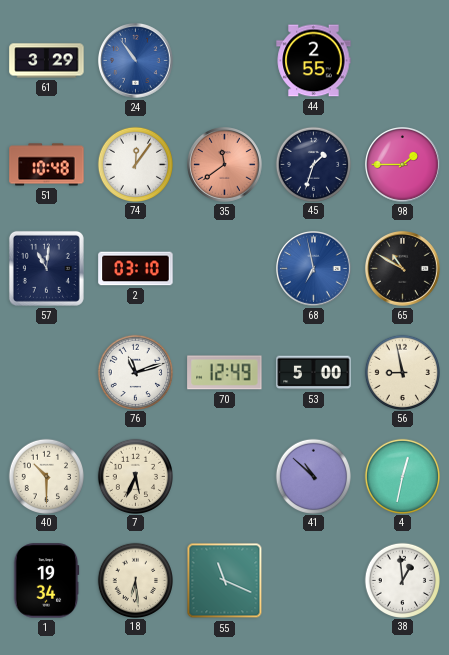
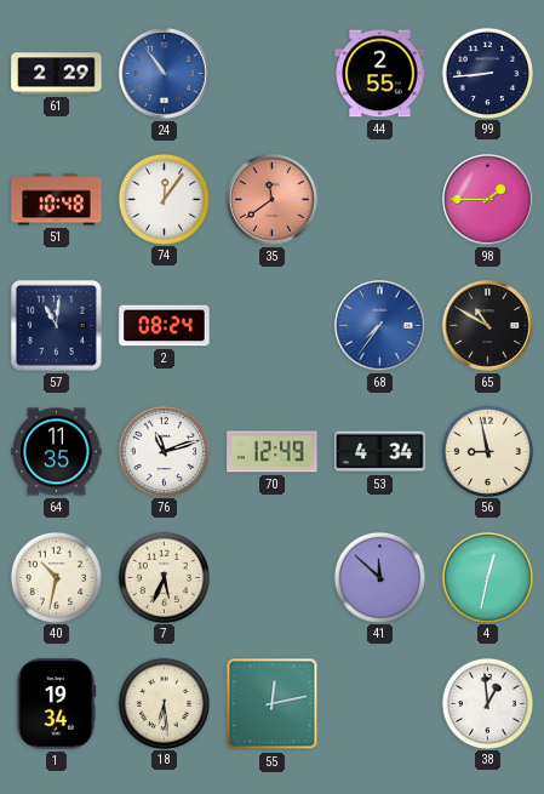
61: 3:29 -> 2:29
99: none -> 8:44
45: 1:33 -> none
2: 03:10 -> 08:24
68: 6:58 -> 7:36
64: none -> 11:35
53: 5:00 -> 4:34
40: 10:30 -> 10:32
41: 10:52 -> 11:52
55: 11:19 -> 12:13
